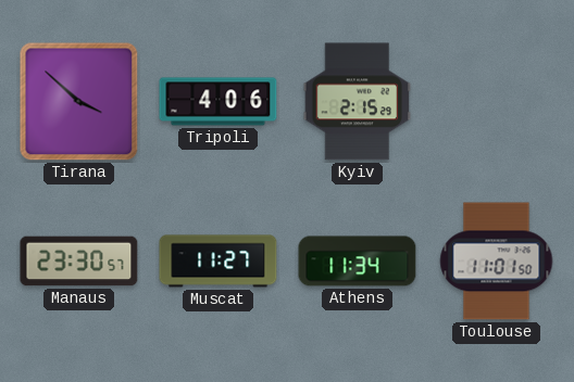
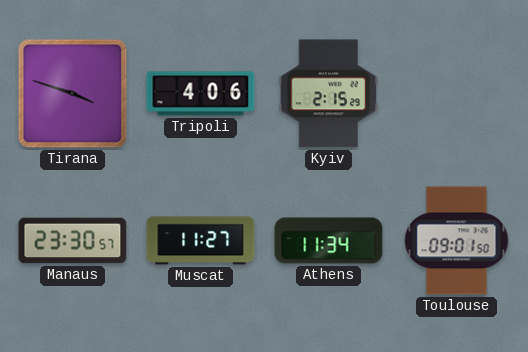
Tirana: 3:52 -> 3:48
Toulouse: 11:01 -> 09:01
